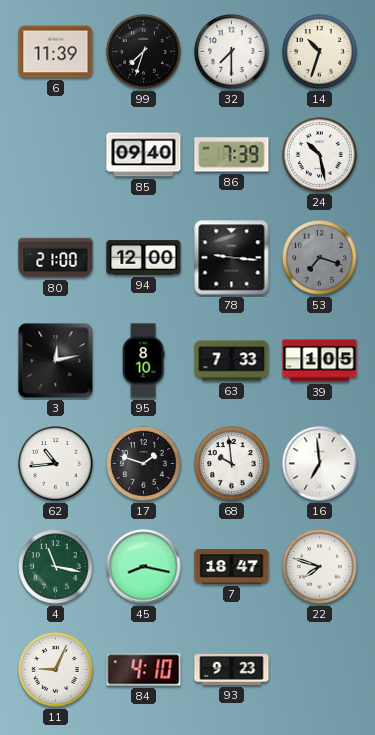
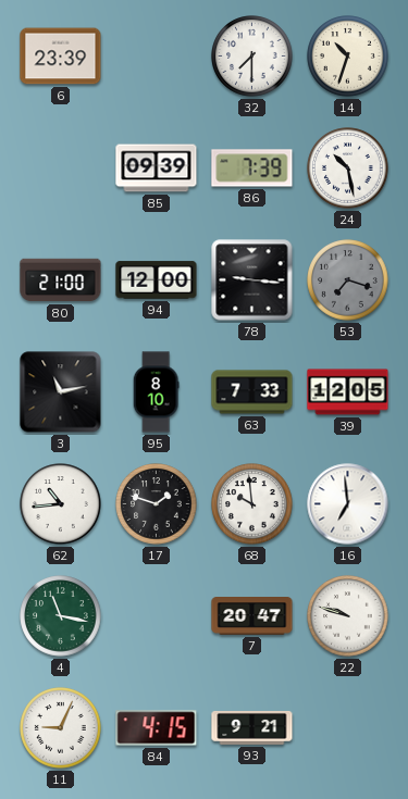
6: 11:39 -> 23:39
99: 7:33 -> none
85: 09:40 -> 09:39
3: 12:13 -> 11:13
39: 1:05 -> 12:05
45: 8:17 -> none
7: 18:47 -> 20:47
22: 7:48 -> 9:48
84: 4:10 -> 4:15
93: 9:23 -> 9:21
